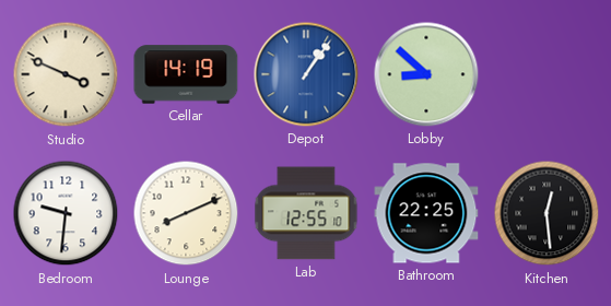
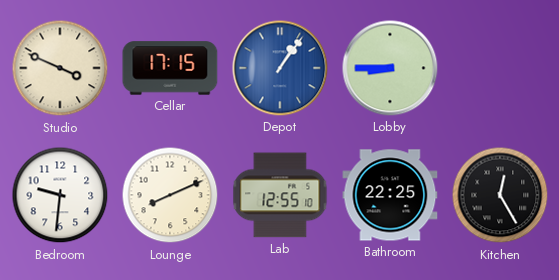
Cellar: 14:19 -> 17:15
Lobby: 8:52 -> 8:45
Kitchen: 12:29 -> 12:25
